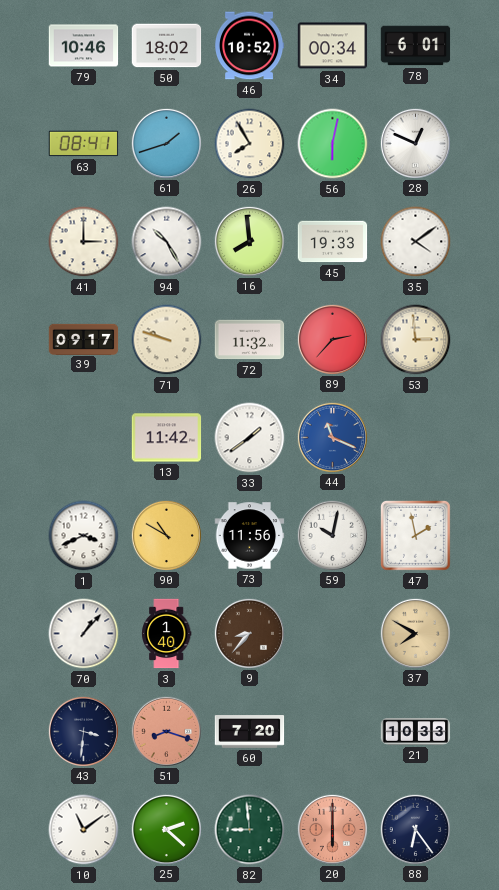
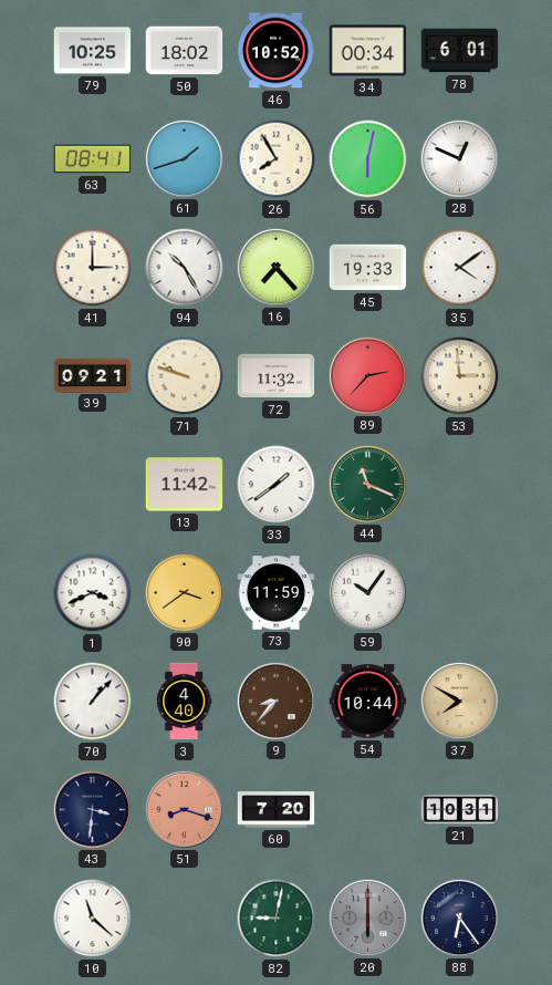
79: 10:46 -> 10:25
16: 7:59 -> 7:23
39: 09:17 -> 09:21
44 dial: blue -> green
90: 10:50 -> 3:39
73: 11:56 -> 11:59
59: 10:02 -> 10:06
47: 1:58 -> none
3: 1:40 -> 4:40
54: none -> 10:44
21: 10:33 -> 10:31
10: 11:09 -> 11:22
25: 2:22 -> none
82: 8:59 -> 9:02
20 dial: salmon -> grey
